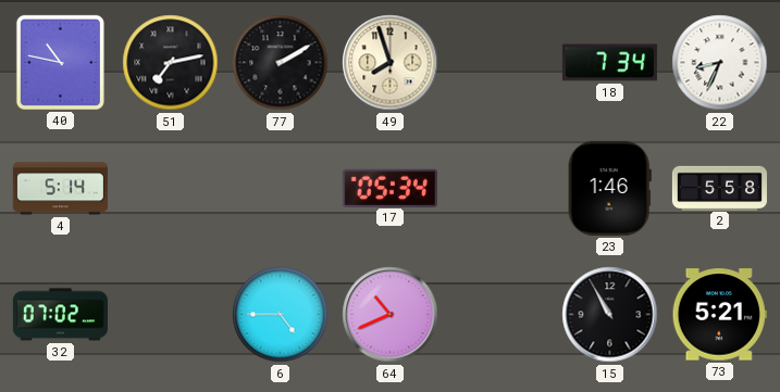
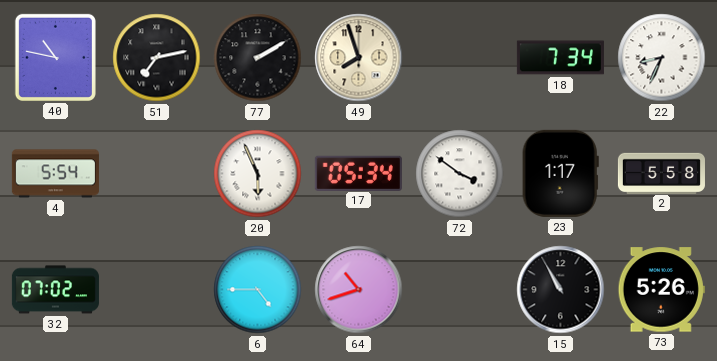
4: 5:14 -> 5:54
20: none -> 5:56
72: none -> 3:51
23: 1:46 -> 1:17
64: 10:41 -> 10:42
73: 5:21 -> 5:26
